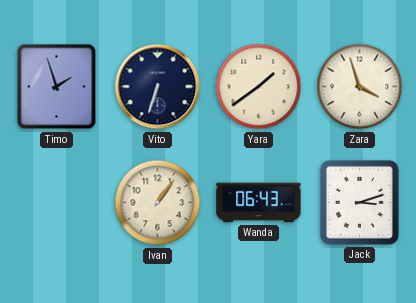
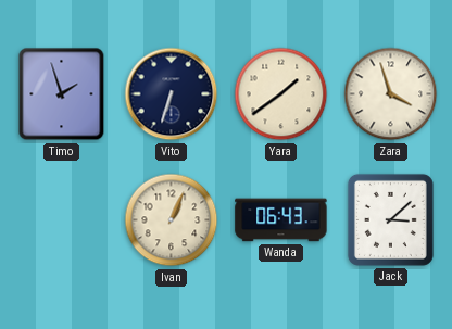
Ivan: 1:06 -> 1:04
Jack: 3:12 -> 3:08
